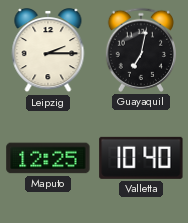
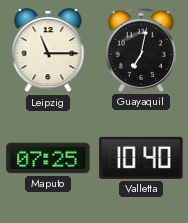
Leipzig: 2:15 -> 11:15
Maputo: 12:25 -> 07:25
